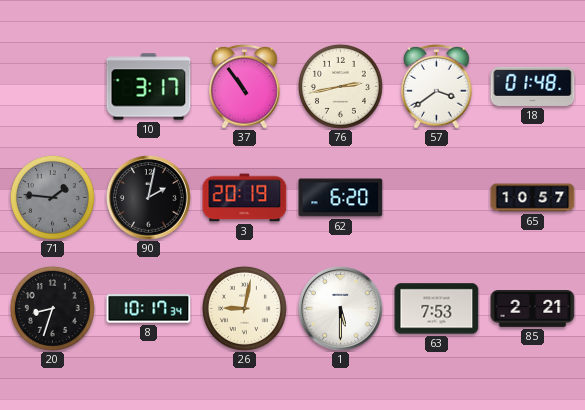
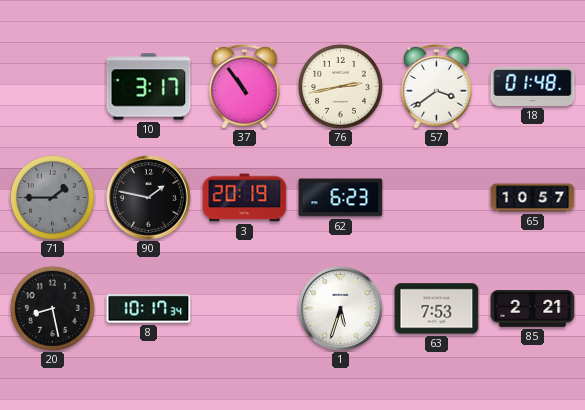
71: 1:46 -> 1:45
90: 2:02 -> 1:47
62: 6:20 -> 6:23
20: 8:33 -> 8:28
26: 9:02 -> none
1: 5:30 -> 5:33
